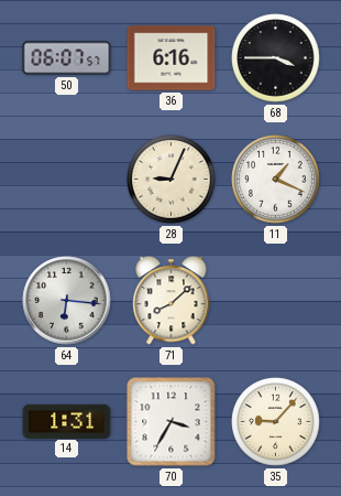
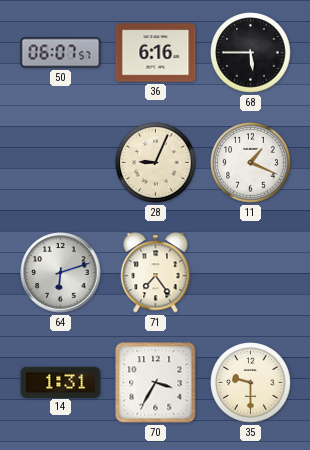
68: 3:45 -> 5:45
64: 6:16 -> 6:12
71: 8:08 -> 7:24
35: 9:07 -> 9:30
